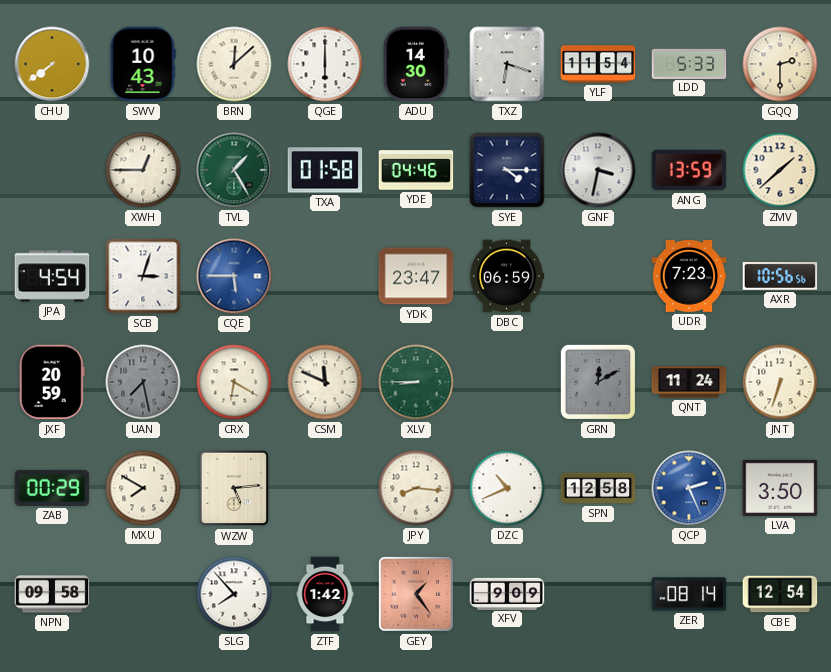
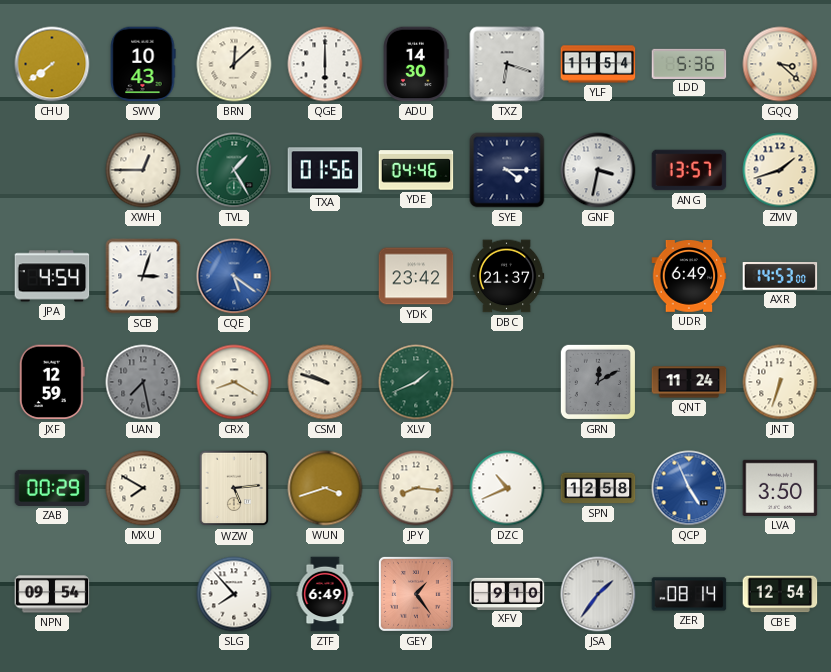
LDD: 5:33 -> 5:36
GQQ: 2:30 -> 3:22
TXA: 01:58 -> 01:56
ANG: 13:59 -> 13:57
ZMV: 1:38 -> 1:42
CQE: 5:45 -> 5:21
YDK: 23:47 -> 23:42
DBC: 06:59 -> 21:37
UDR: 7:23 -> 6:49
AXR: 10:56 -> 14:53
JXF: 20:59 -> 12:59
CRX: 6:20 -> 8:20
CSM: 11:49 -> 9:48
XLV: 8:45 -> 1:41
WUN: none -> 3:42
QCP: 2:26 -> 4:56
NPN: 09:58 -> 09:54
ZTF: 1:42 -> 6:49
XFV: 9:09 -> 9:10
JSA: none -> 1:36
